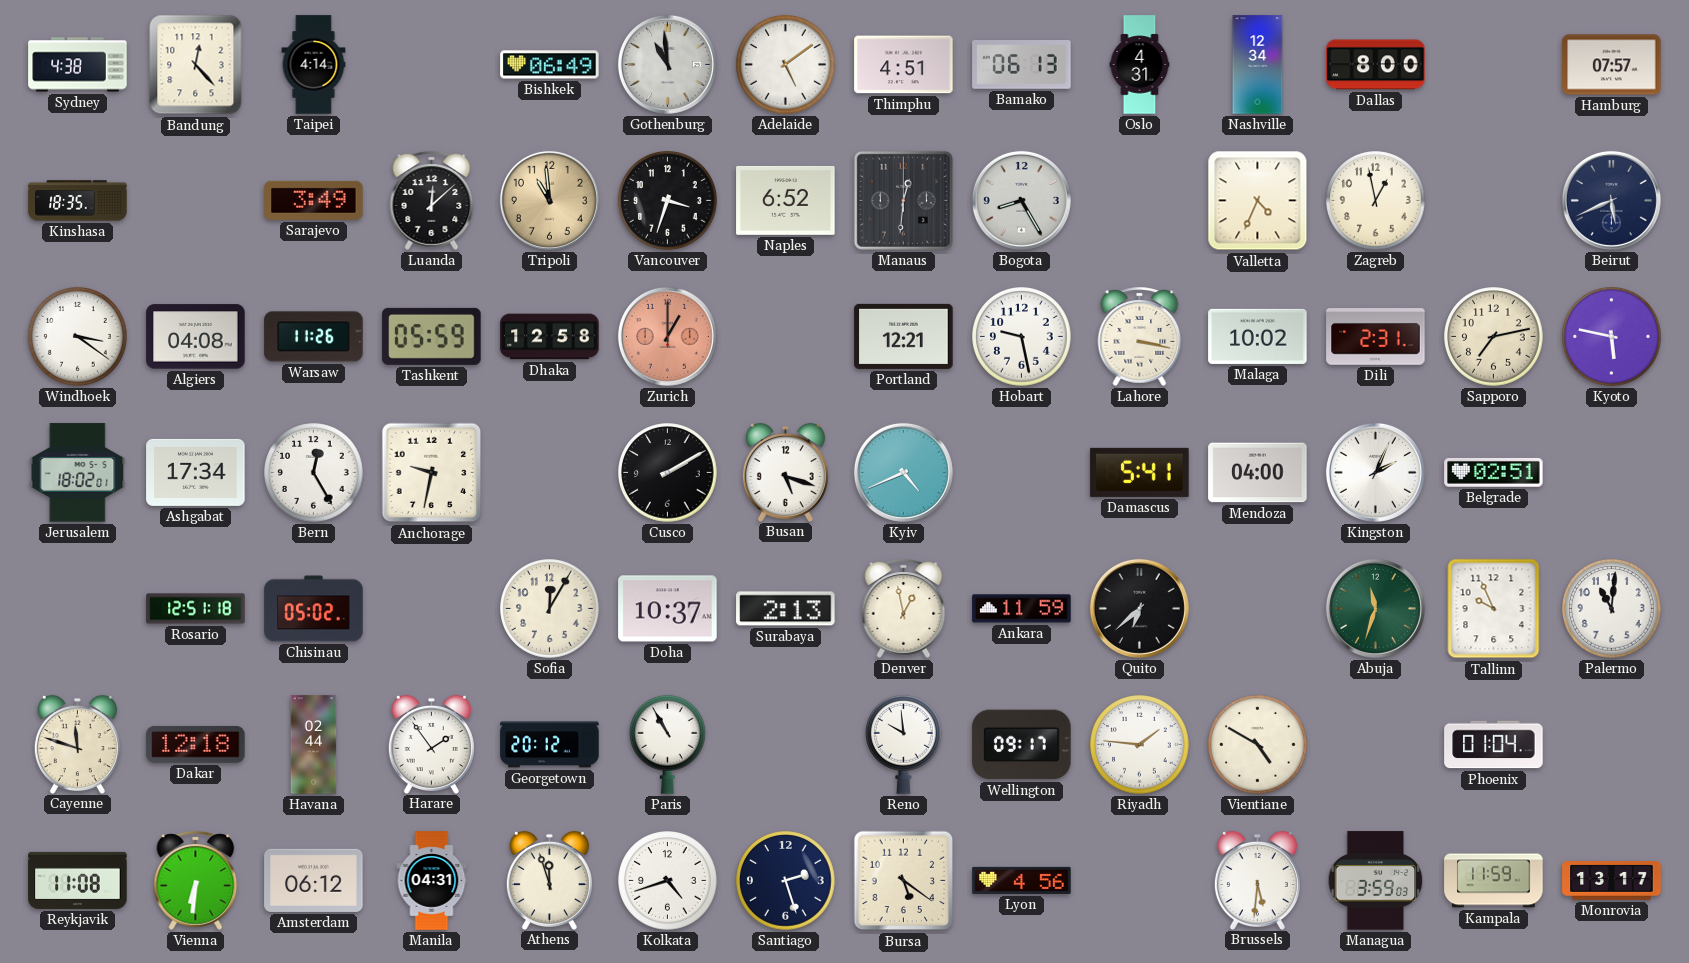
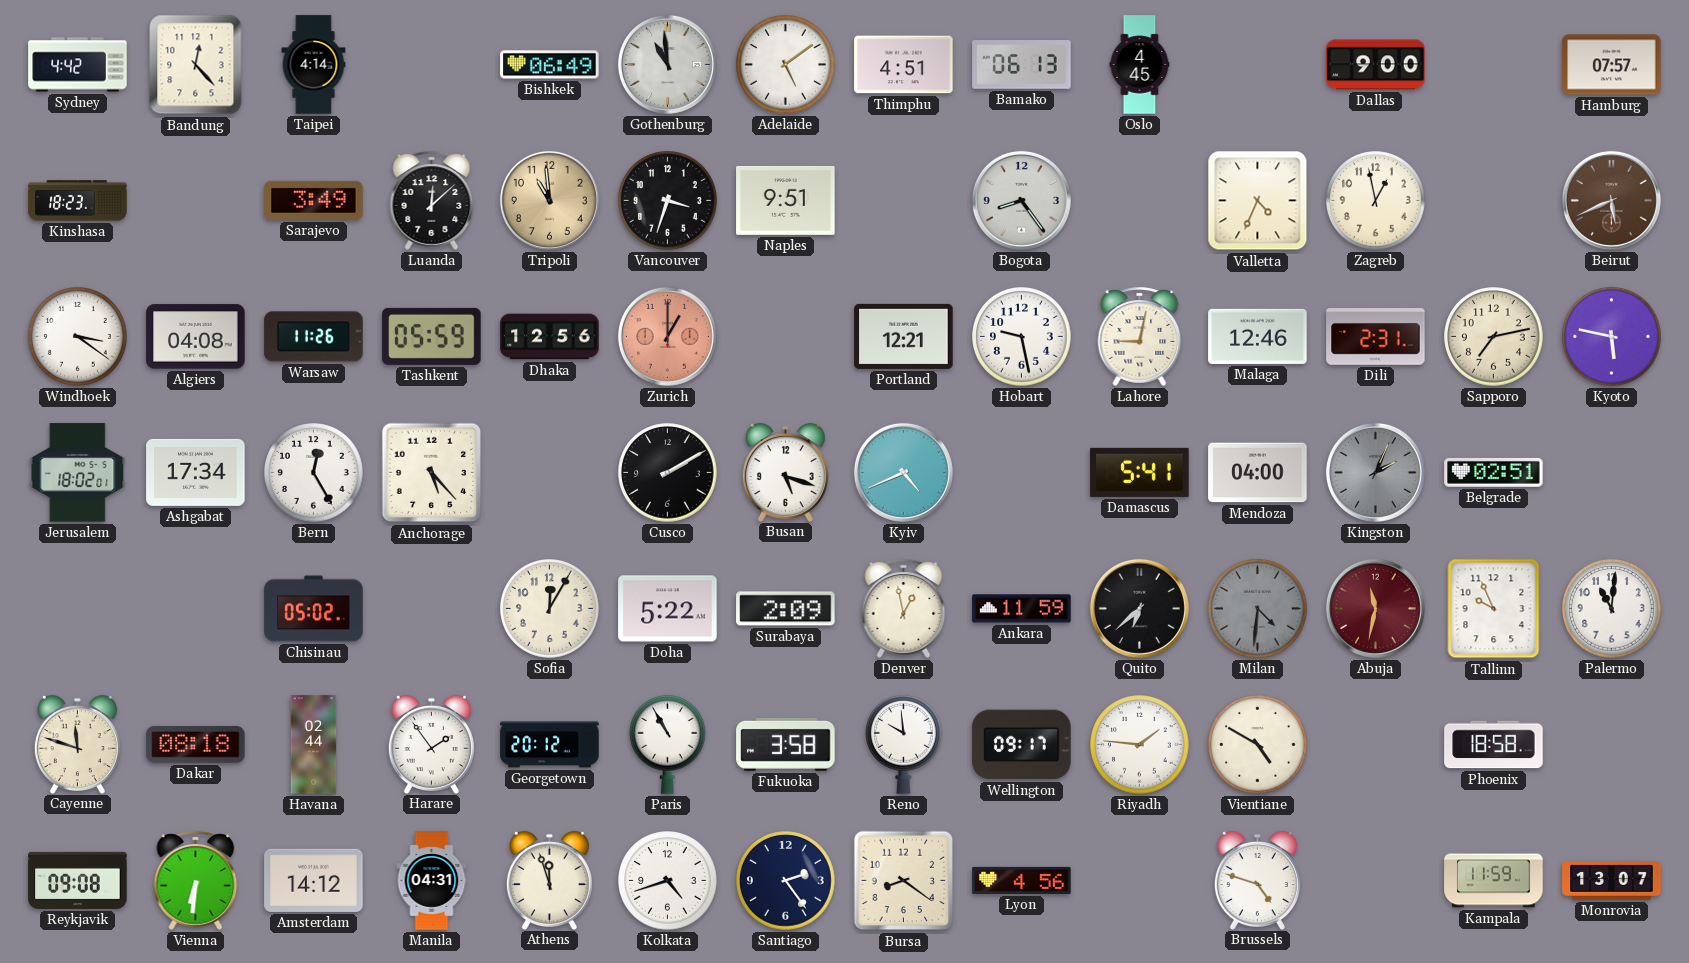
Sydney: 4:38 -> 4:42
Oslo: 4:31 -> 4:45
Nashville: 12:34 -> none
Dallas: 8:00 -> 9:00
Kinshasa: 18:35 -> 18:23
Naples: 6:52 -> 9:51
Manaus: 12:31 -> none
Bogota: 8:25 -> 8:24
Beirut dial: navy -> brown
Dhaka: 12:58 -> 12:56
Lahore: 3:17 -> 9:02
Malaga: 10:02 -> 12:46
Anchorage: 9:32 -> 5:23
Kingston dial: white -> grey
Rosario: 12:51 -> none
Doha: 10:37 -> 5:22
Surabaya: 2:13 -> 2:09
Milan: none -> 4:31
Abuja: 11:33 -> 11:32
Abuja dial: green -> burgundy
Dakar: 12:18 -> 08:18
Fukuoka: none -> 3:58
Phoenix: 01:04 -> 18:58
Reykjavik: 11:08 -> 09:08
Amsterdam: 06:12 -> 14:12
Santiago: 2:27 -> 2:24
Bursa: 5:21 -> 8:21
Brussels: 5:31 -> 4:48
Managua: 3:59 -> none
Monrovia: 13:17 -> 13:07
